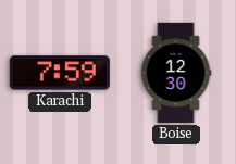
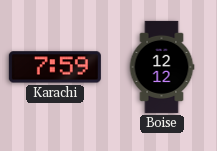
Boise: 12:30 -> 12:12
